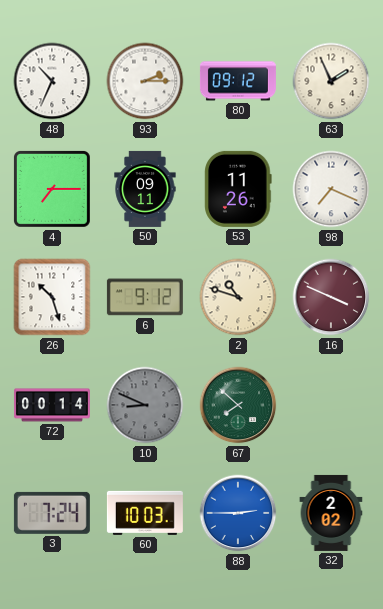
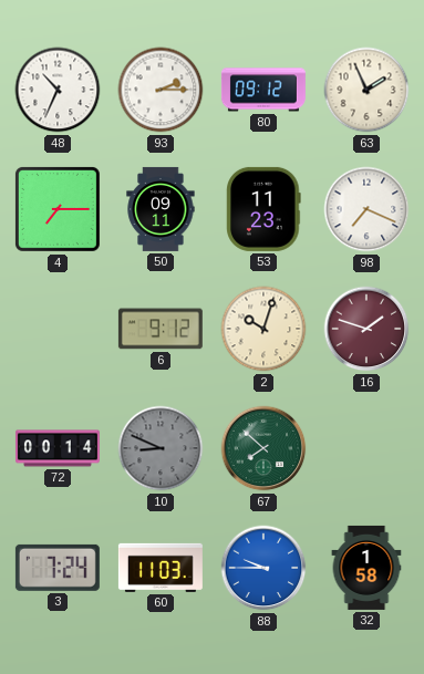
53: 11:26 -> 11:23
26: 10:27 -> none
2: 10:48 -> 10:03
16: 3:49 -> 1:48
60: 10:03 -> 11:03
88: 2:45 -> 9:45
32: 2:02 -> 1:58
